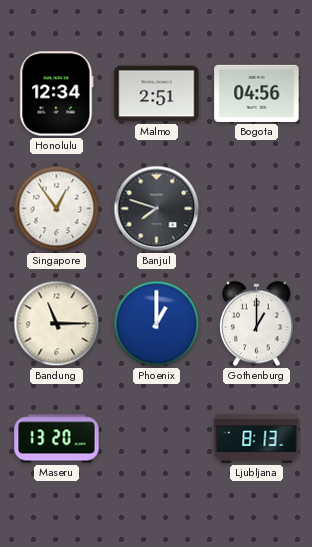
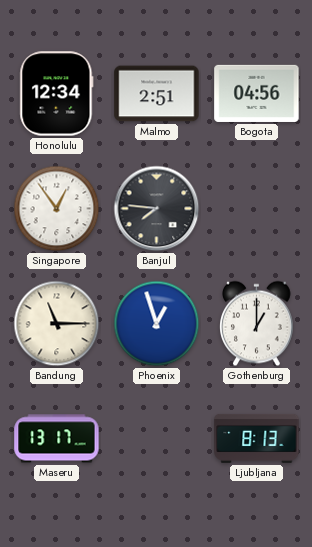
Banjul: 7:48 -> 7:46
Phoenix: 1:00 -> 12:57
Maseru: 13:20 -> 13:17
